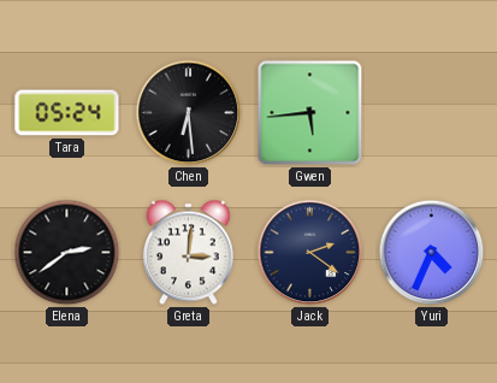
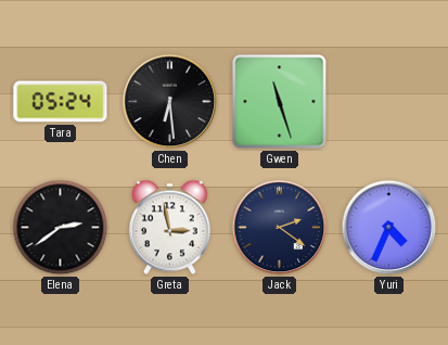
Gwen: 5:44 -> 11:27
Greta: 3:01 -> 2:58
